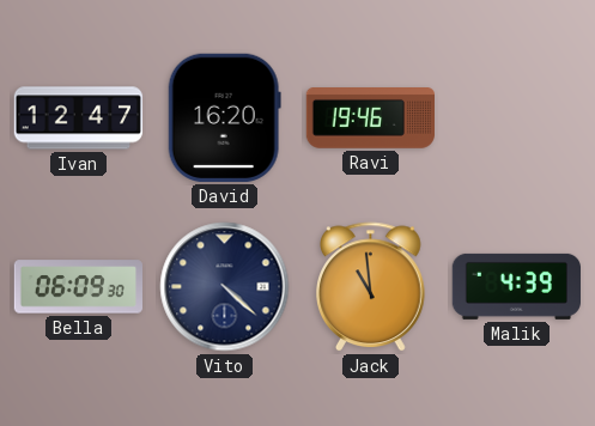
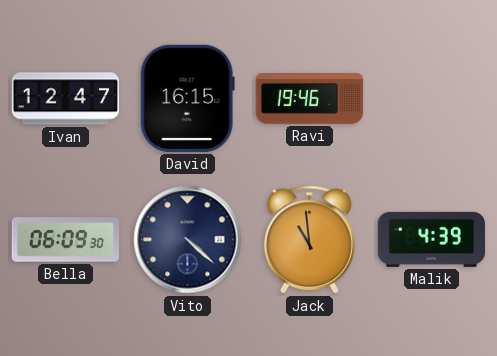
David: 16:20 -> 16:15
